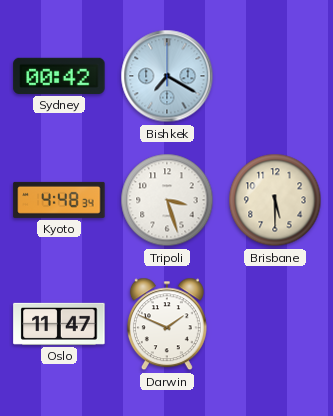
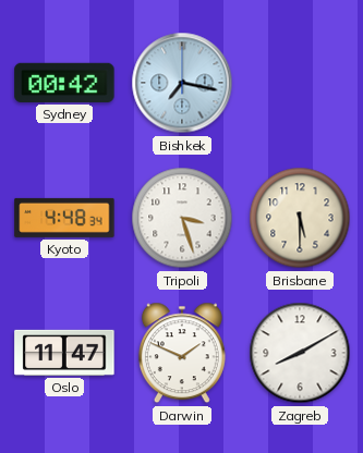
Bishkek: 7:20 -> 7:17
Zagreb: none -> 8:10
